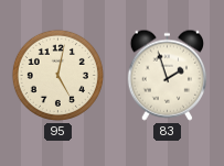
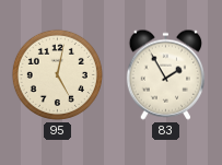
83: 1:57 -> 1:55
